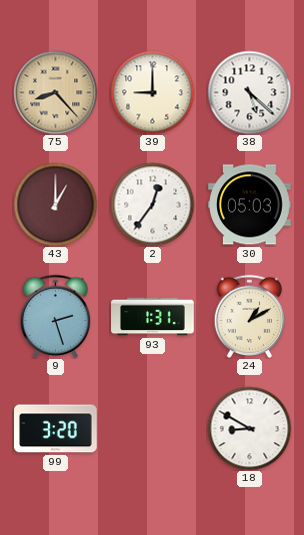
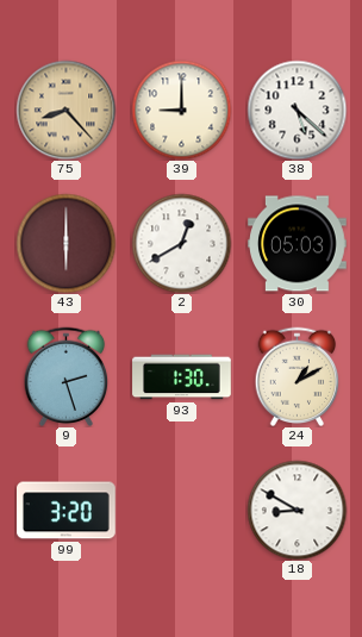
43: 1:00 -> 6:00
2: 12:36 -> 12:40
93: 1:31 -> 1:30
